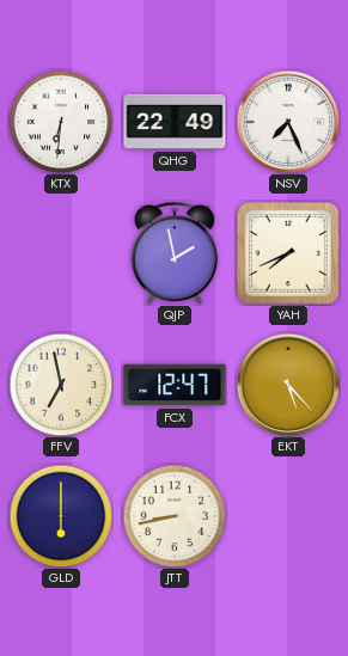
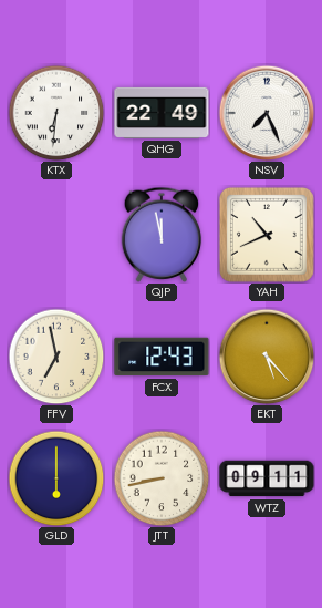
QJP: 1:58 -> 11:58
YAH: 7:41 -> 10:41
FCX: 12:47 -> 12:43
WTZ: none -> 09:11
